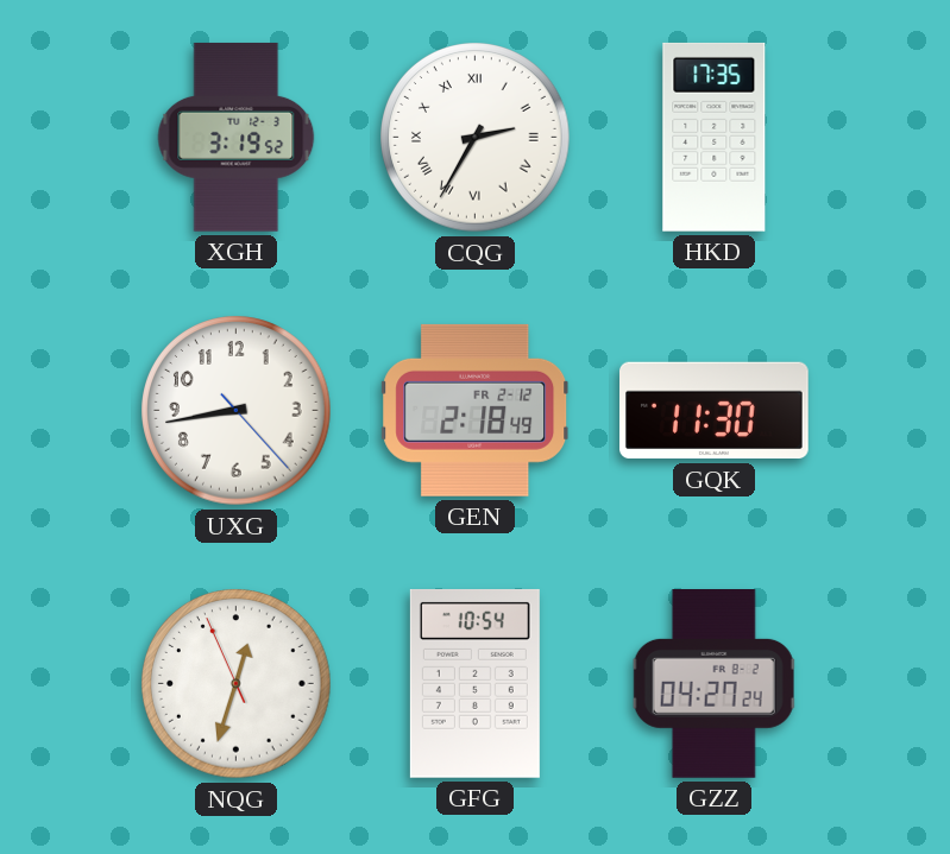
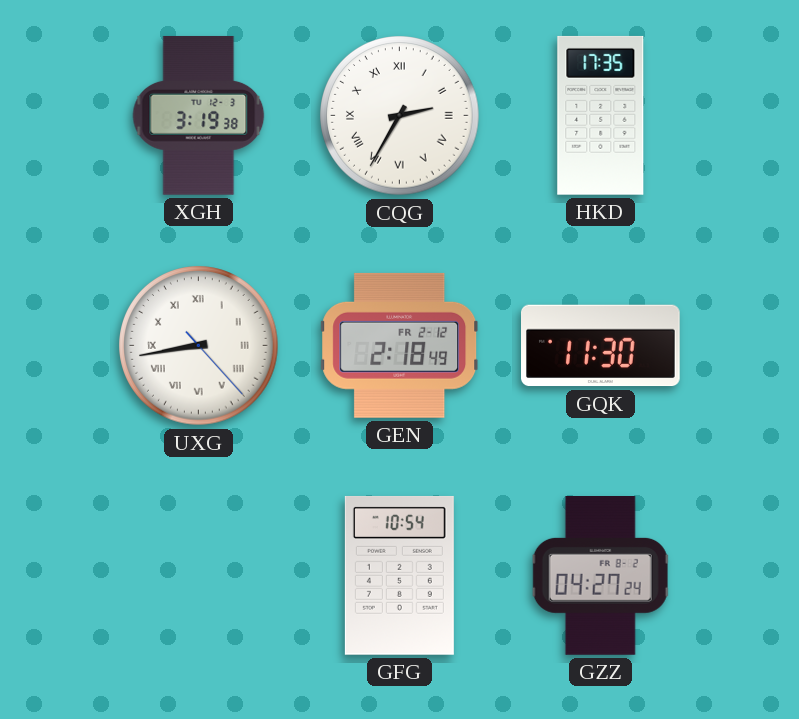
XGH: 3:19:52 -> 3:19:38
UXG numerals: Arabic -> Roman
NQG: 12:32 -> none
